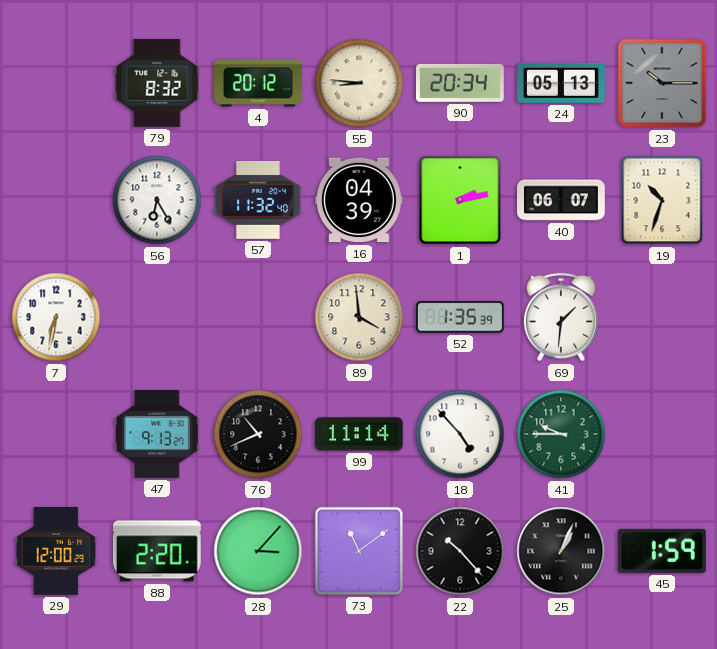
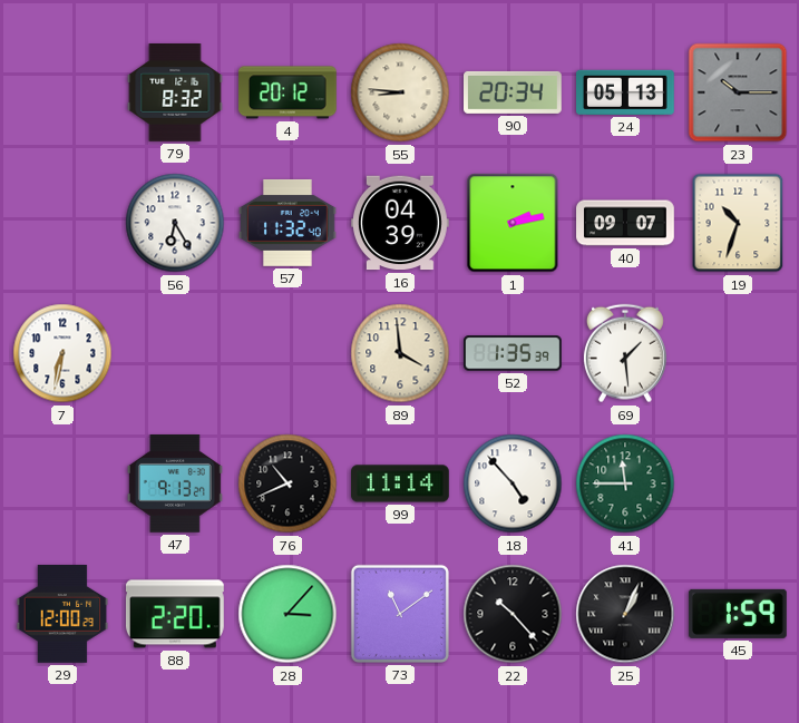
40: 06:07 -> 09:07
69: 1:31 -> 1:29
41: 9:45 -> 11:45
